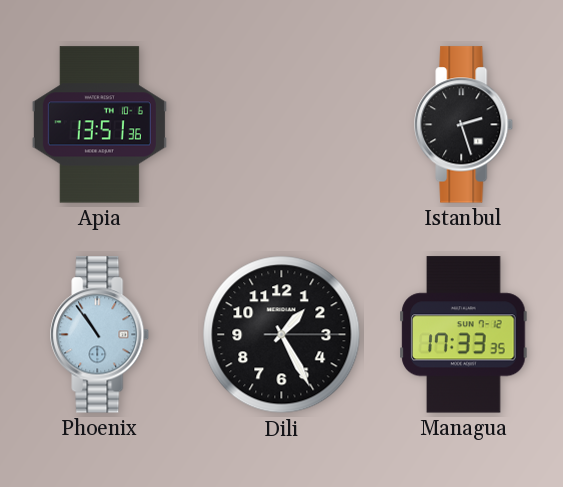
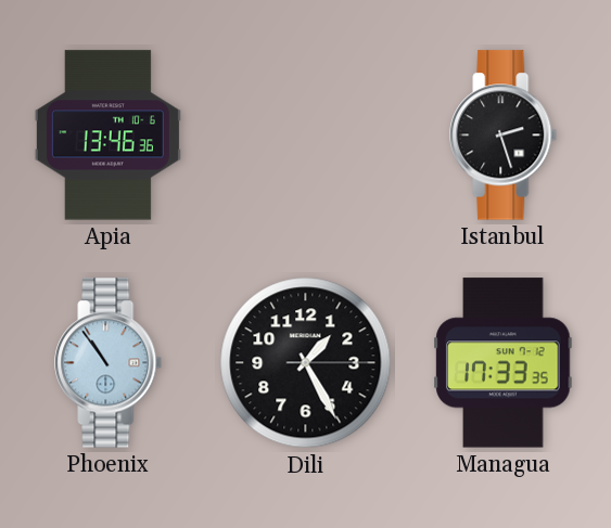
Apia: 13:51 -> 13:46
